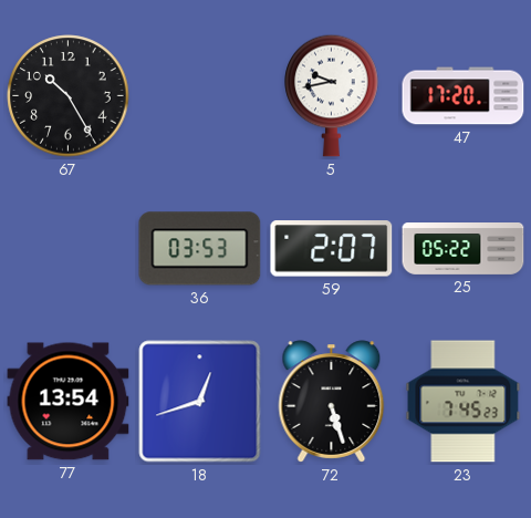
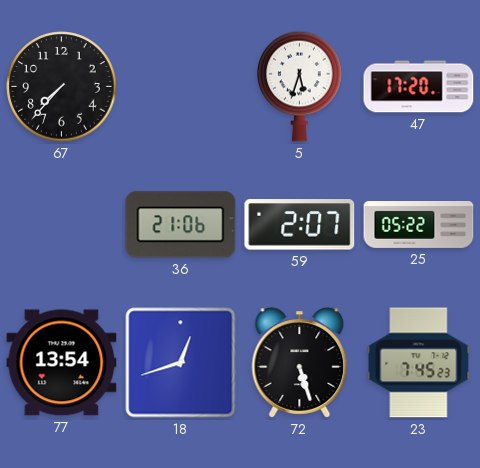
67: 10:25 -> 7:37
5: 9:43 -> 5:33
36: 03:53 -> 21:06
